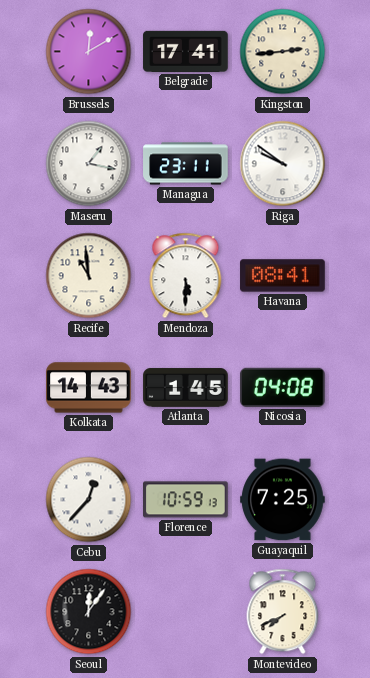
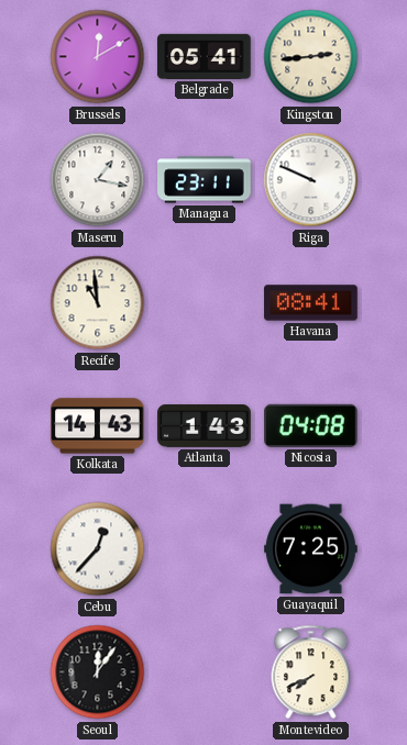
Belgrade: 17:41 -> 05:41
Riga: 9:51 -> 9:49
Mendoza: 5:30 -> none
Atlanta: 1:45 -> 1:43
Florence: 10:59 -> none
